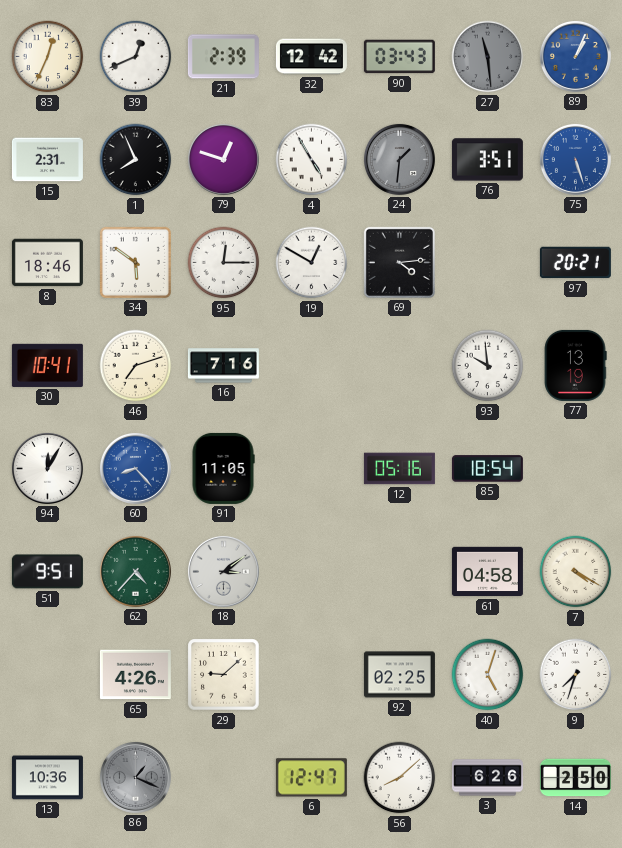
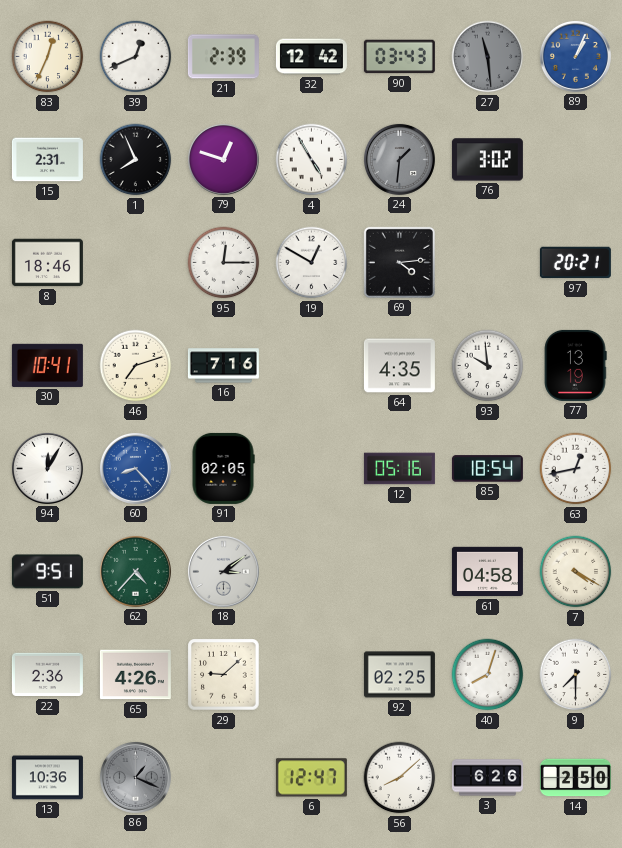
76: 3:51 -> 3:02
75: 5:27 -> none
34: 5:51 -> none
64: none -> 4:35
91: 11:05 -> 02:05
63: none -> 12:43
22: none -> 2:36
40: 5:03 -> 8:03
9: 7:33 -> 7:30
